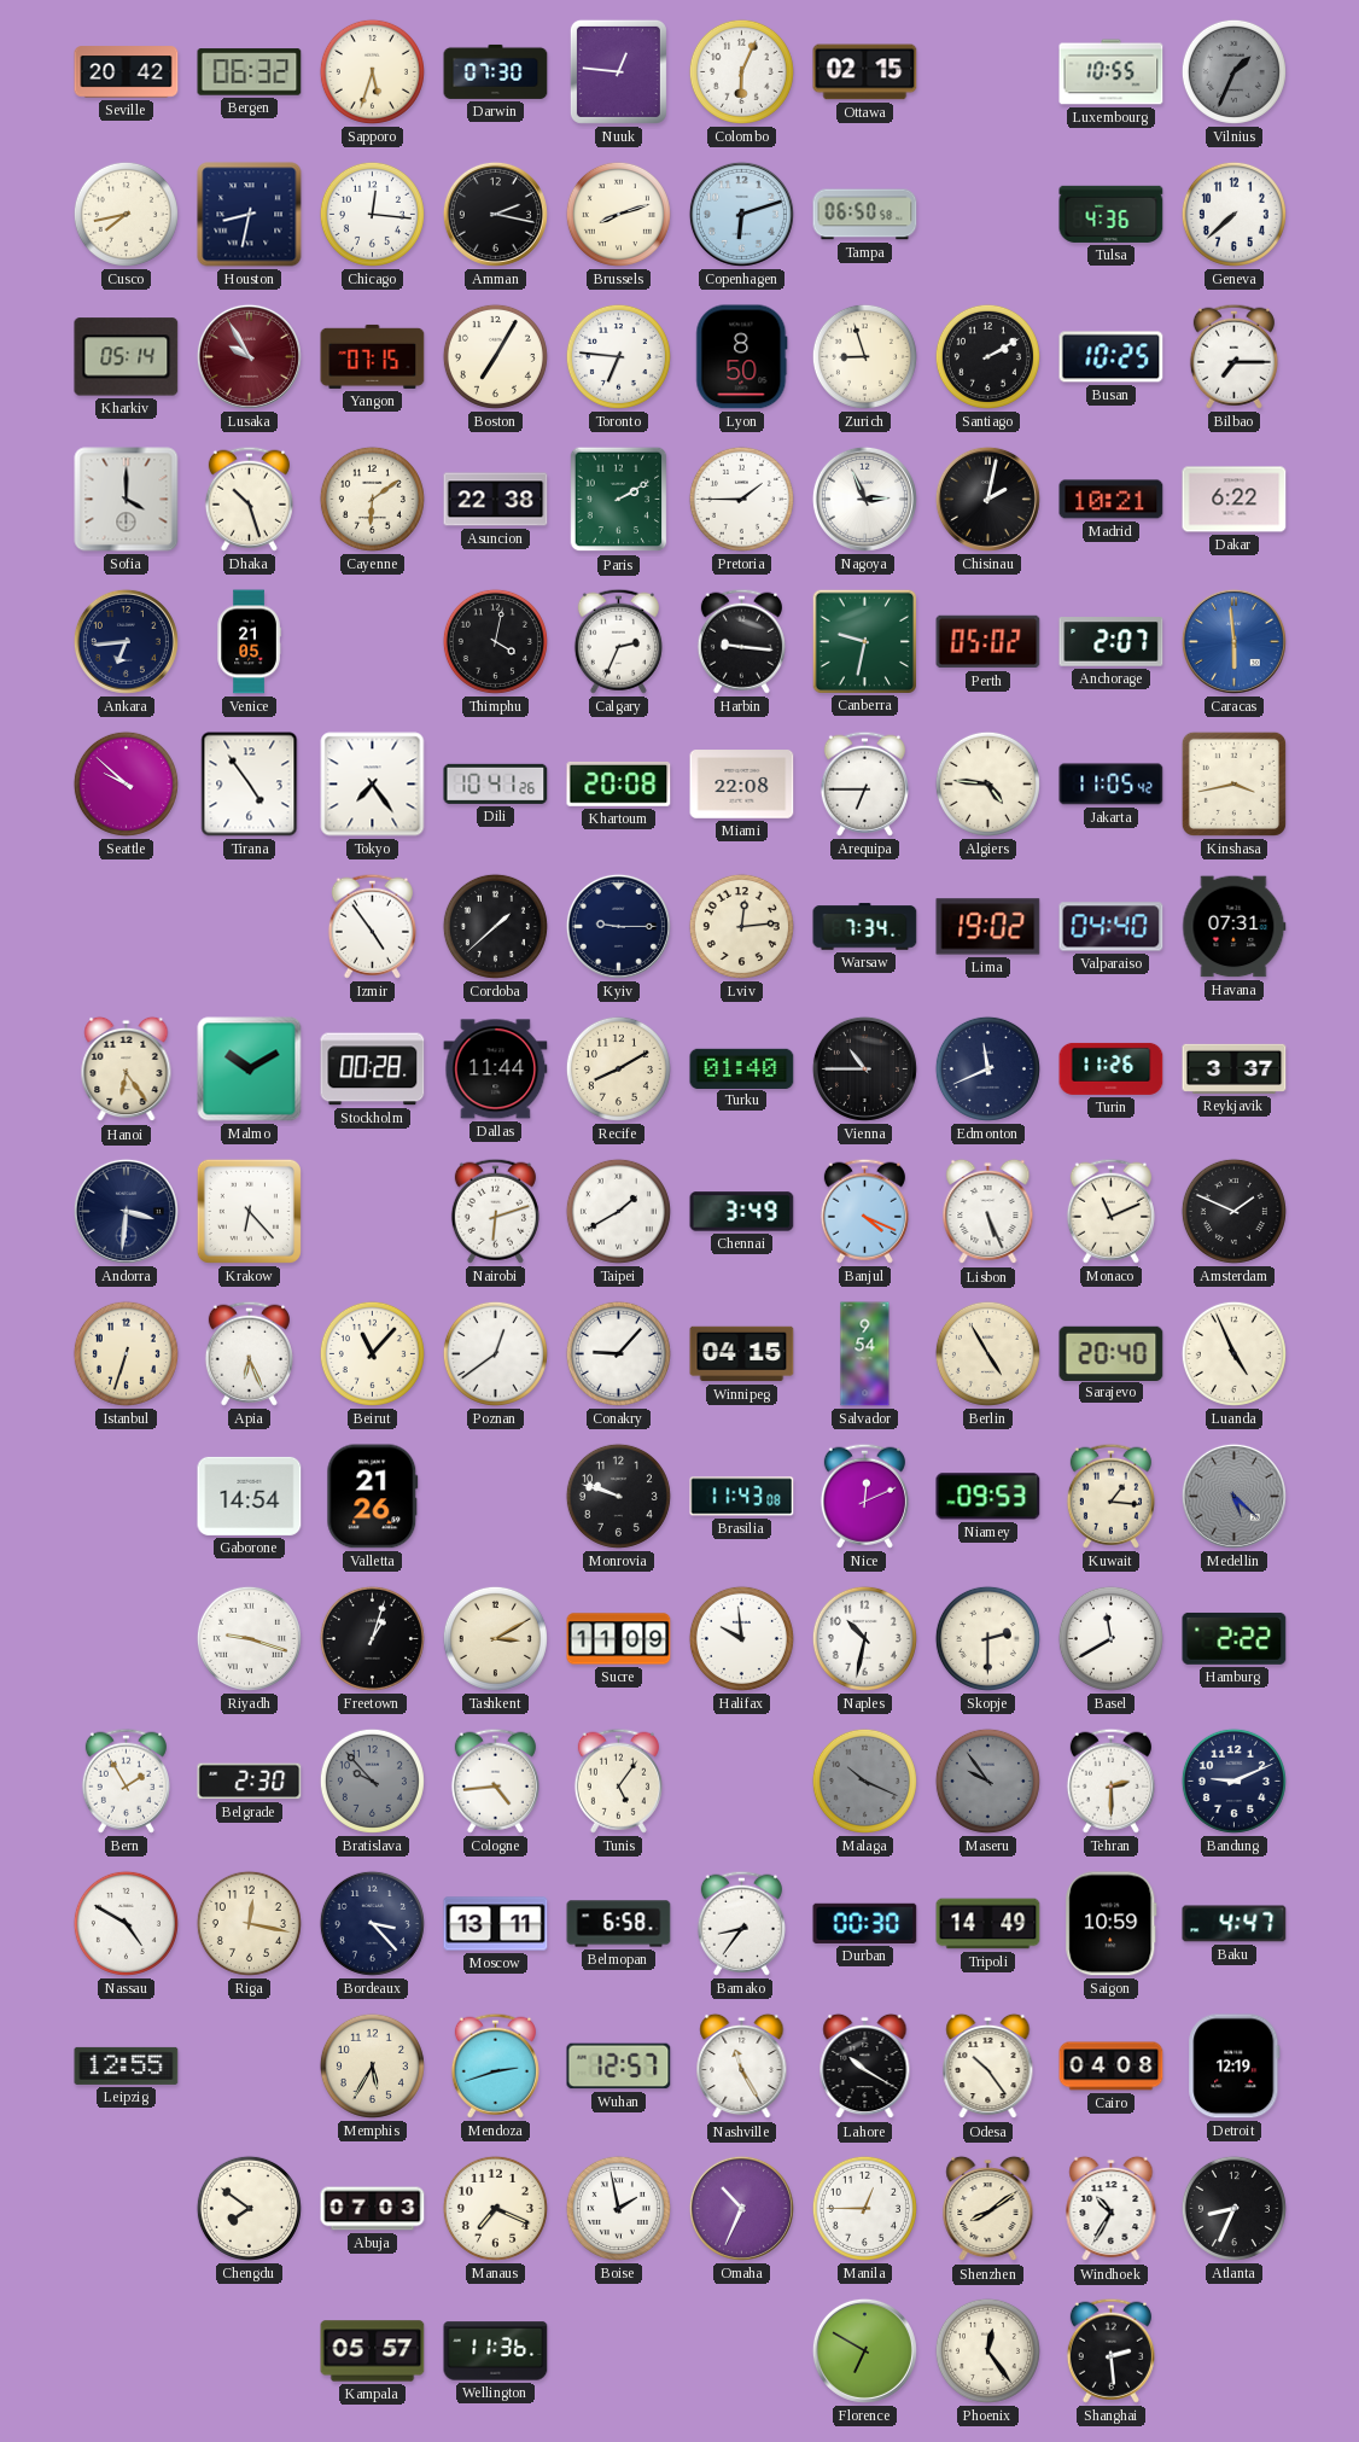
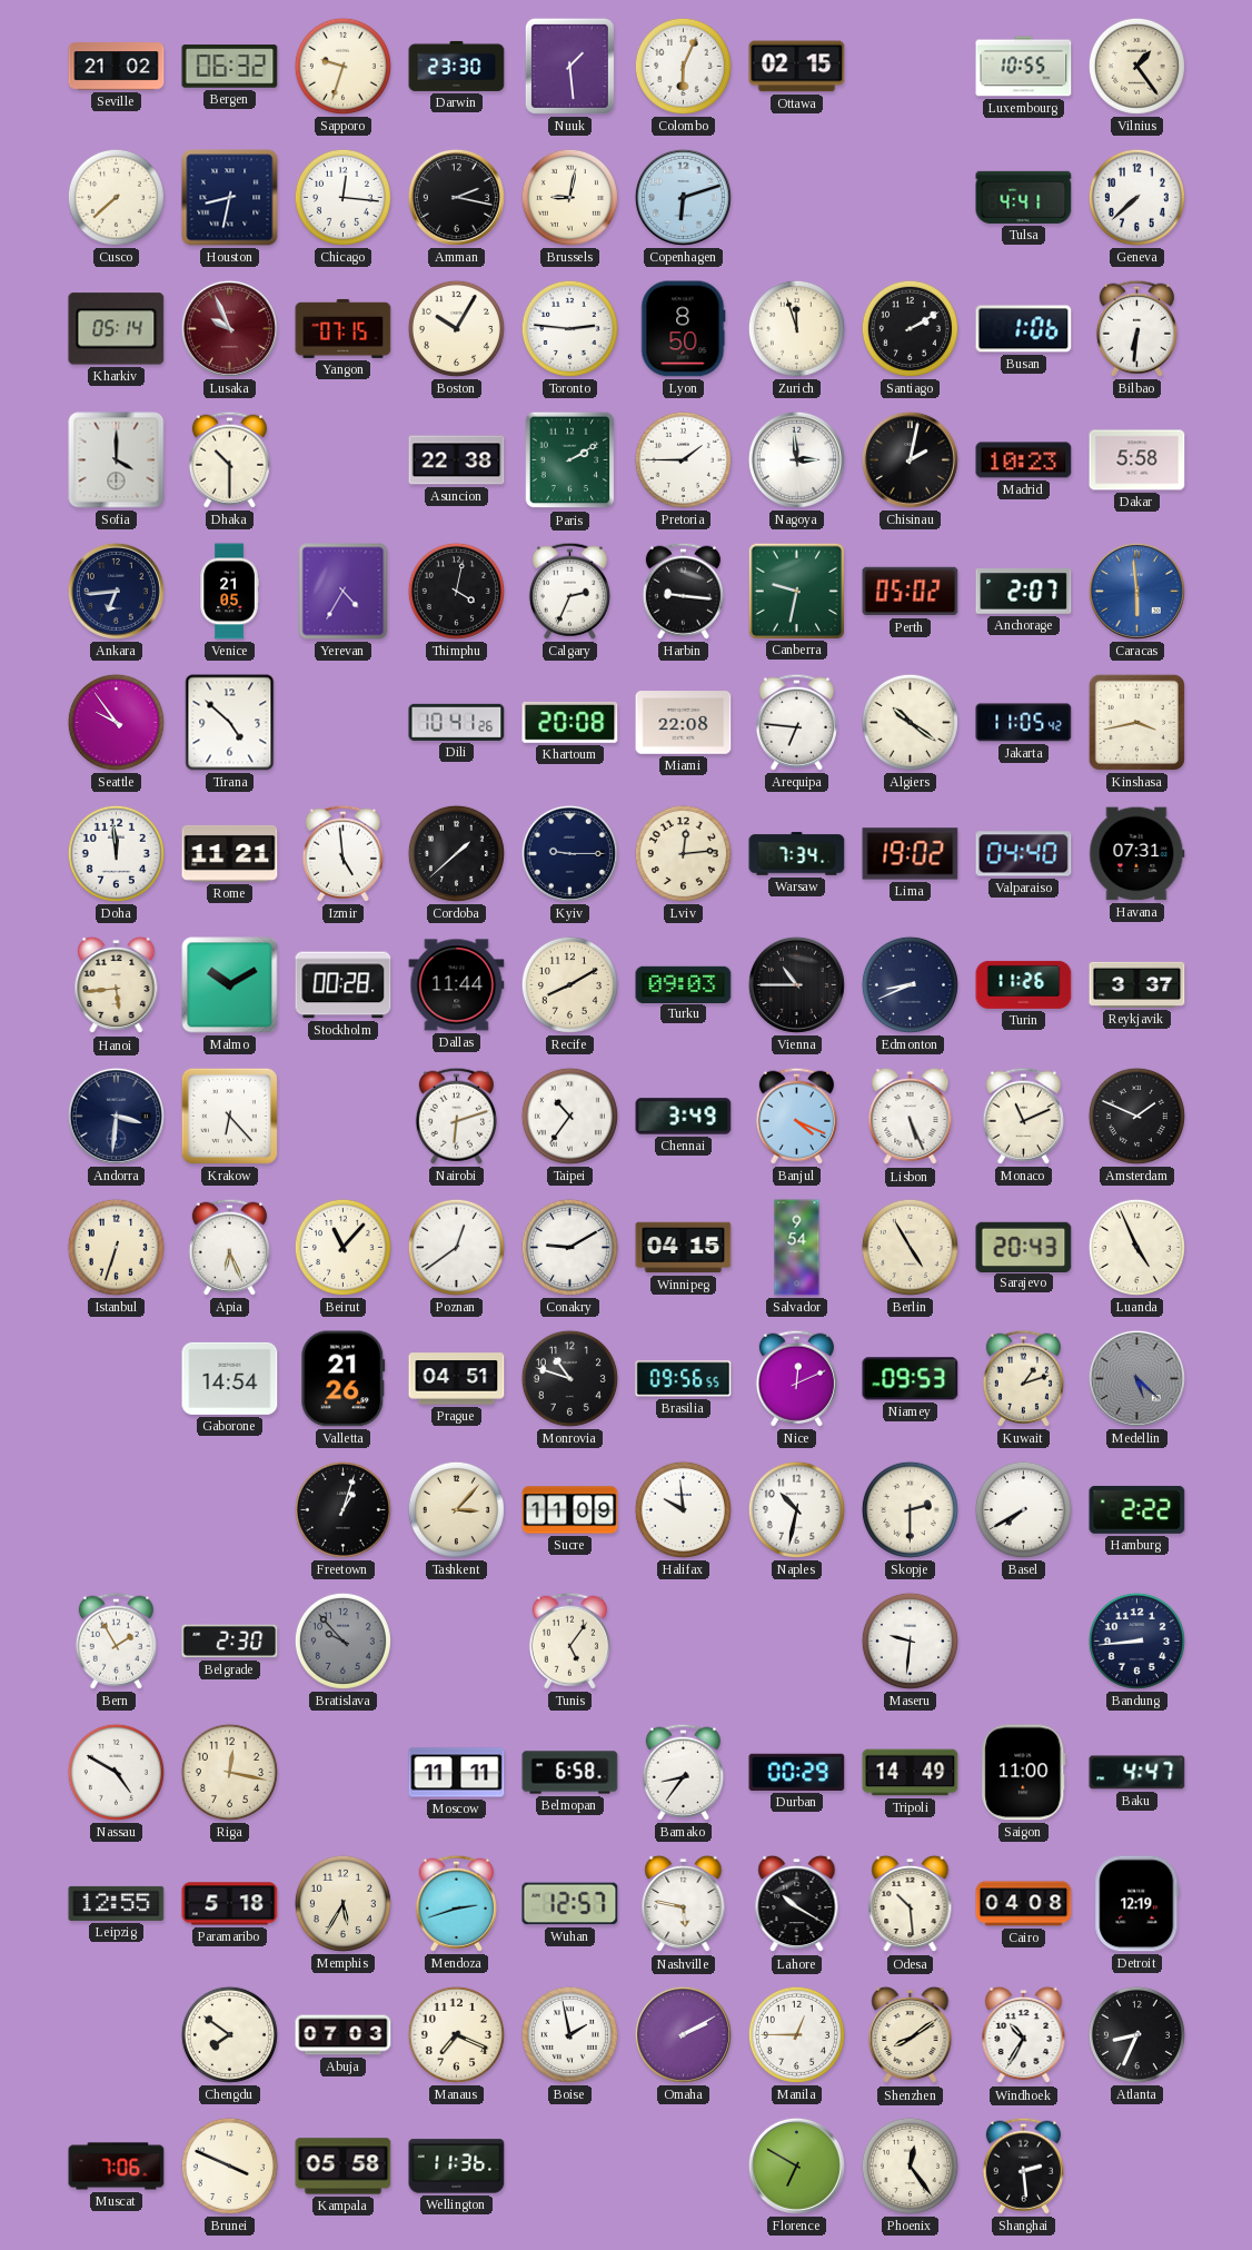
Seville: 20:42 -> 21:02
Sapporo: 5:33 -> 9:33
Darwin: 07:30 -> 23:30
Nuuk: 12:46 -> 1:29
Vilnius: 1:34 -> 1:24
Vilnius dial: grey -> cream
Cusco: 7:43 -> 7:38
Brussels: 8:12 -> 9:02
Tampa: 06:50 -> none
Tulsa: 4:36 -> 4:41
Lusaka: 9:55 -> 9:56
Boston: 7:05 -> 10:05
Toronto: 6:46 -> 2:46
Zurich: 8:57 -> 11:57
Busan: 10:25 -> 1:06
Bilbao: 7:15 -> 6:31
Dhaka: 10:27 -> 10:30
Cayenne: 6:09 -> none
Nagoya: 2:56 -> 2:59
Madrid: 10:21 -> 10:23
Dakar: 6:22 -> 5:58
Yerevan: none -> 4:35
Seattle: 9:52 -> 9:54
Tirana: 4:54 -> 4:52
Tokyo: 7:24 -> none
Arequipa: 6:45 -> 6:46
Algiers: 4:46 -> 10:21
Doha: none -> 11:59
Rome: none -> 11:21
Izmir: 4:54 -> 4:59
Hanoi: 6:24 -> 5:44
Turku: 01:40 -> 09:03
Edmonton: 11:41 -> 8:41
Taipei: 1:40 -> 10:36
Conakry: 9:07 -> 9:10
Sarajevo: 20:40 -> 20:43
Prague: none -> 04:51
Monrovia: 9:48 -> 10:48
Brasilia: 11:43 -> 09:56
Kuwait: 1:16 -> 1:12
Riyadh: 9:18 -> none
Tashkent: 3:10 -> 3:07
Basel: 11:40 -> 7:40
Cologne: 4:44 -> none
Malaga: 10:19 -> none
Maseru: 9:54 -> 9:31
Maseru dial: grey -> white
Tehran: 2:30 -> none
Bandung: 9:11 -> 8:44
Bordeaux: 3:23 -> none
Moscow: 13:11 -> 11:11
Durban: 00:30 -> 00:29
Saigon: 10:59 -> 11:00
Paramaribo: none -> 5:18
Nashville: 11:25 -> 5:47
Odesa: 10:24 -> 10:29
Omaha: 10:34 -> 2:10
Muscat: none -> 7:06
Brunei: none -> 3:49
Kampala: 05:57 -> 05:58
